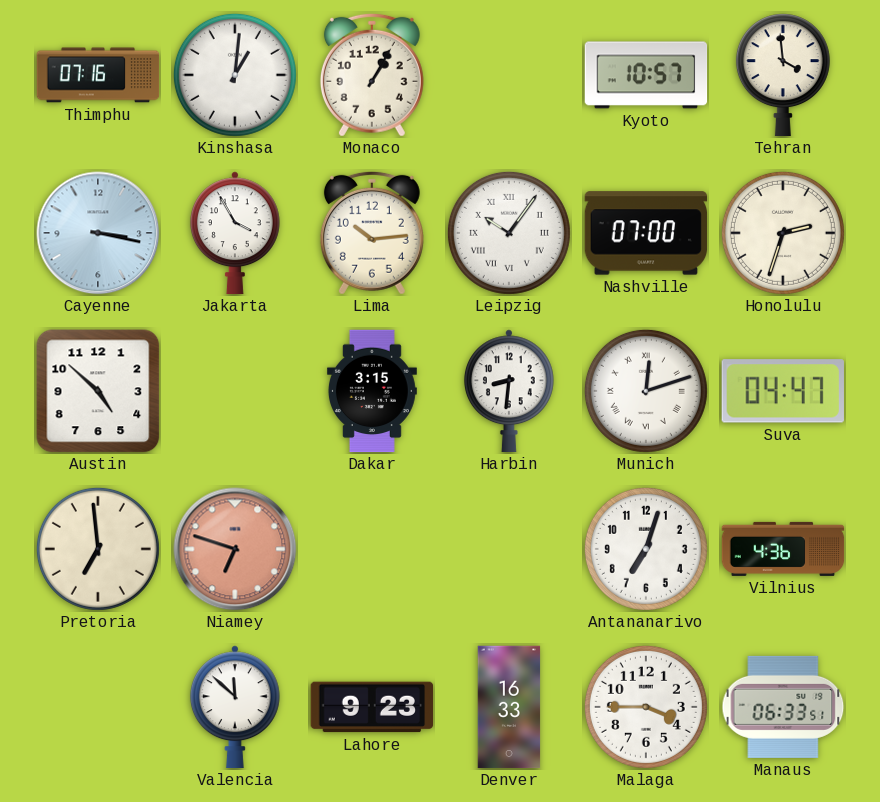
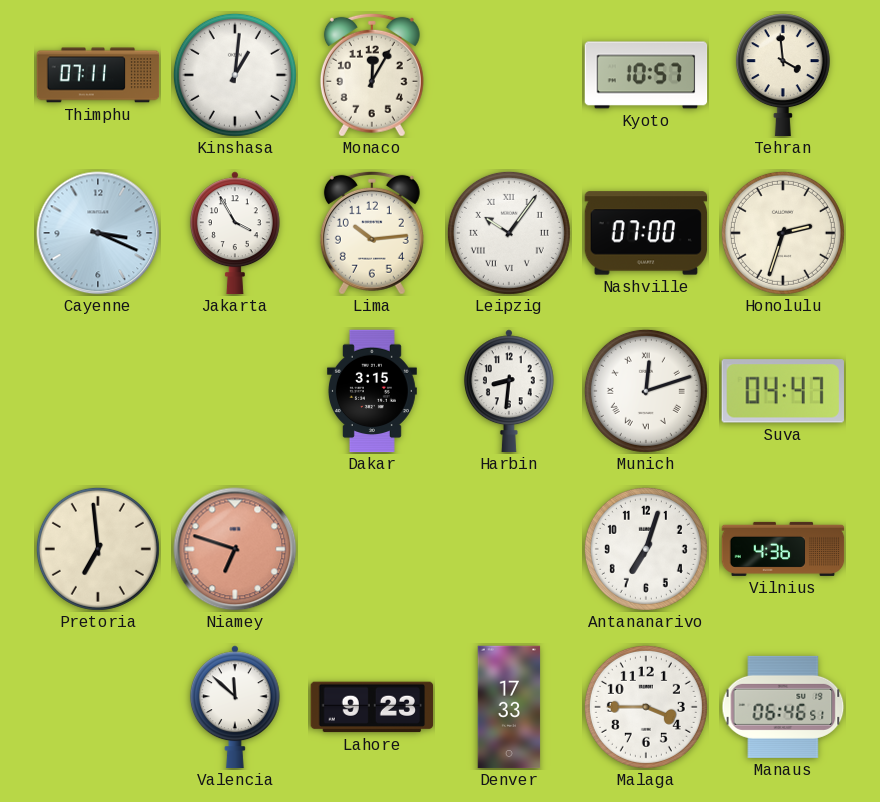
Thimphu: 07:16 -> 07:11
Monaco: 1:05 -> 12:05
Cayenne: 3:17 -> 3:19
Austin: 4:52 -> none
Denver: 16:33 -> 17:33
Manaus: 06:33 -> 06:46
